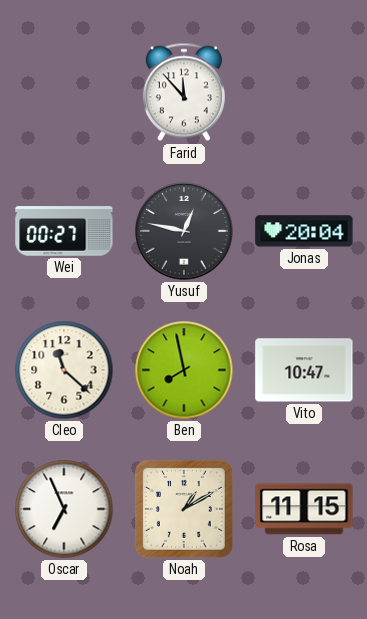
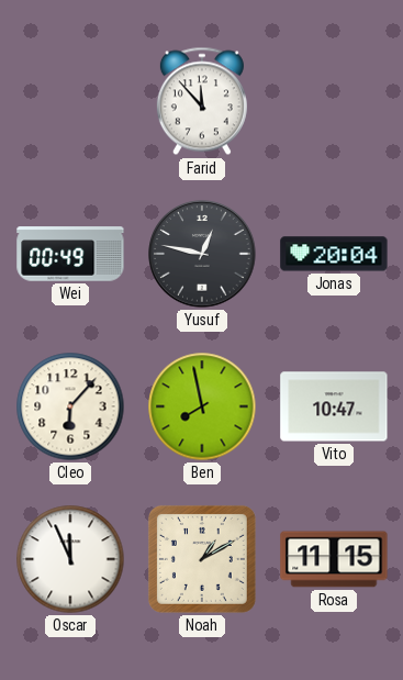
Wei: 00:27 -> 00:49
Cleo: 11:22 -> 6:07
Oscar: 6:56 -> 11:56
